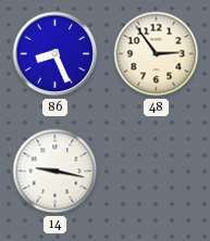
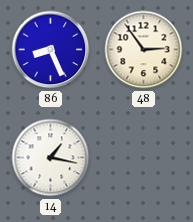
14: 9:17 -> 1:17
